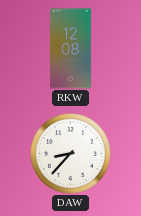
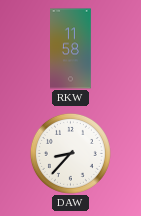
RKW: 12:08 -> 11:58
